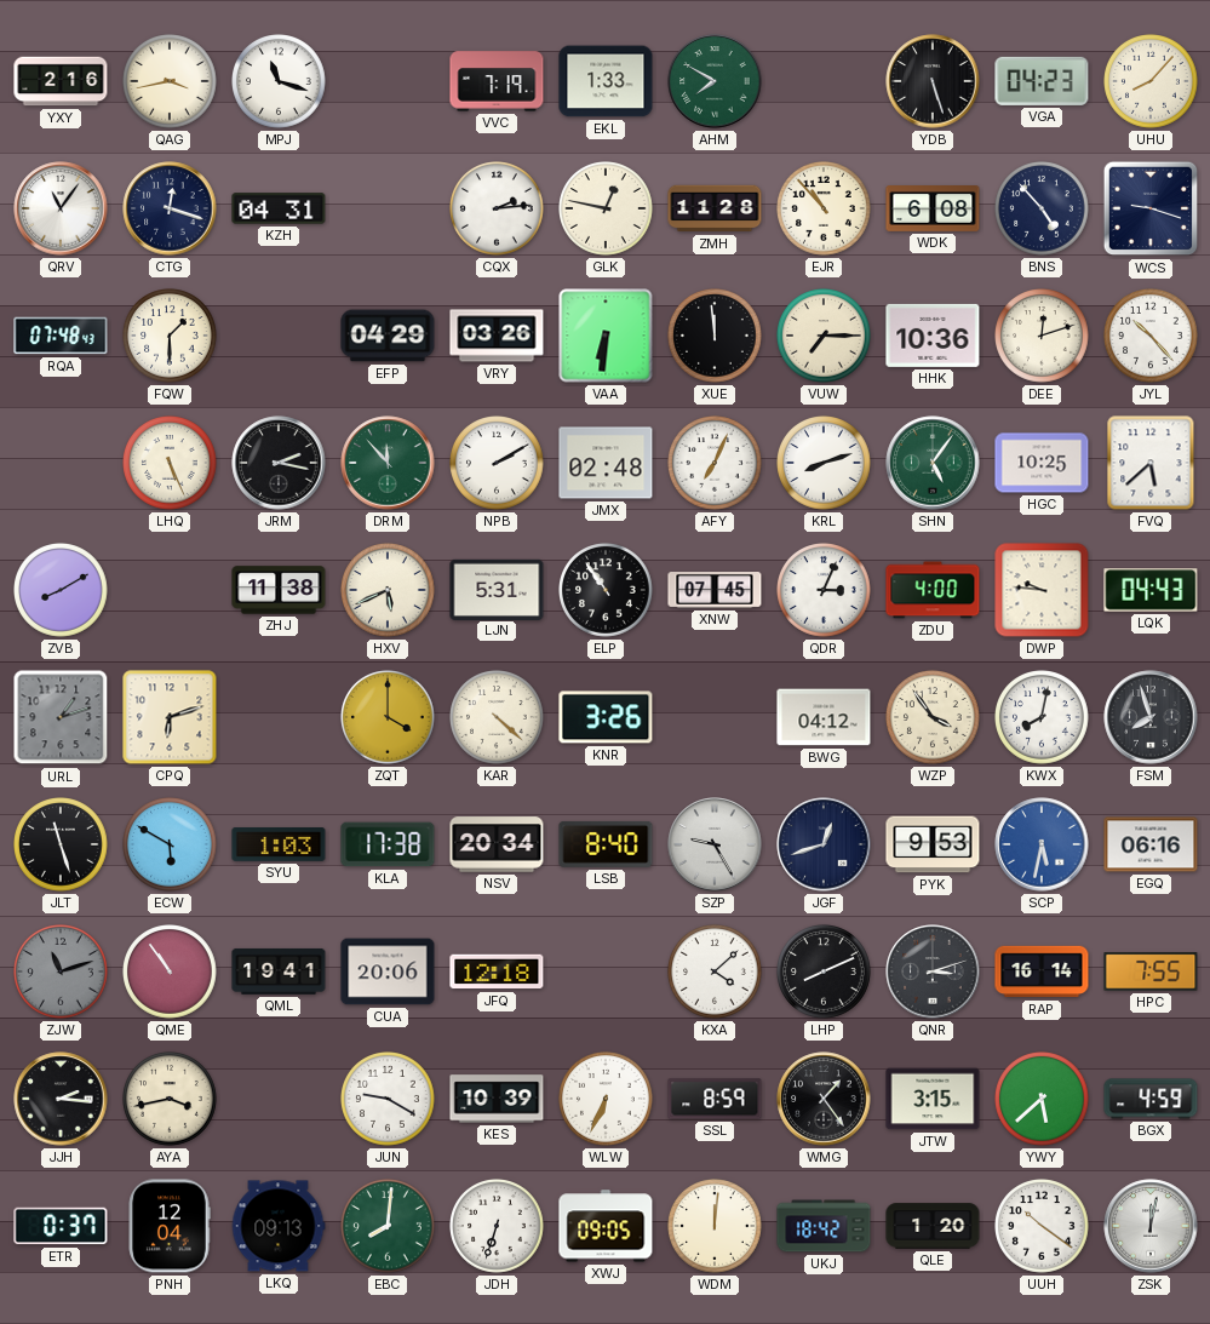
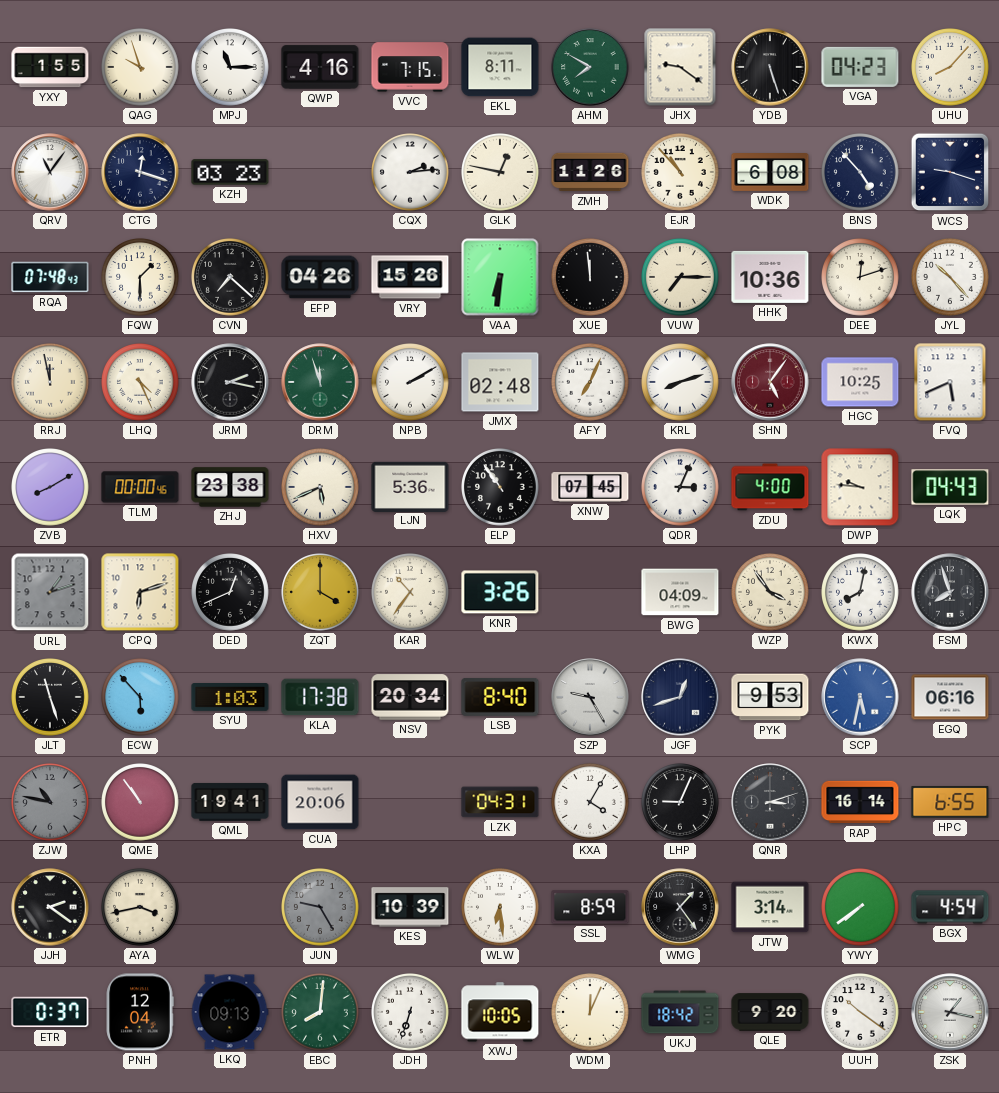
YXY: 2:16 -> 1:55
QAG: 3:43 -> 9:57
MPJ: 11:18 -> 11:15
QWP: none -> 4:16
VVC: 7:19 -> 7:15
EKL: 1:33 -> 8:11
JHX: none -> 9:21
KZH: 04:31 -> 03:23
ZMH: 11:28 -> 11:26
CVN: none -> 7:22
EFP: 04:29 -> 04:26
VRY: 03:26 -> 15:26
RRJ: none -> 11:58
LHQ: 5:26 -> 4:26
DRM: 11:53 -> 11:57
SHN dial: green -> burgundy
FVQ: 5:38 -> 5:41
TLM: none -> 00:00
ZHJ: 11:38 -> 23:38
LJN: 5:31 -> 5:36
DED: none -> 12:41
KAR: 4:22 -> 10:36
BWG: 04:12 -> 04:09
ECW: 5:50 -> 5:53
ZJW: 11:12 -> 10:47
JFQ: 12:18 -> none
LZK: none -> 04:31
KXA: 4:08 -> 4:05
LHP: 8:11 -> 9:04
HPC: 7:55 -> 6:55
JJH: 2:16 -> 2:21
JUN: 9:20 -> 9:25
JUN dial: white -> grey
WLW: 6:34 -> 6:29
JTW: 3:15 -> 3:14
YWY: 5:38 -> 7:39
BGX: 4:59 -> 4:54
XWJ: 09:05 -> 10:05
WDM: 12:01 -> 12:04
QLE: 1:20 -> 9:20
ZSK: 12:02 -> 1:17
